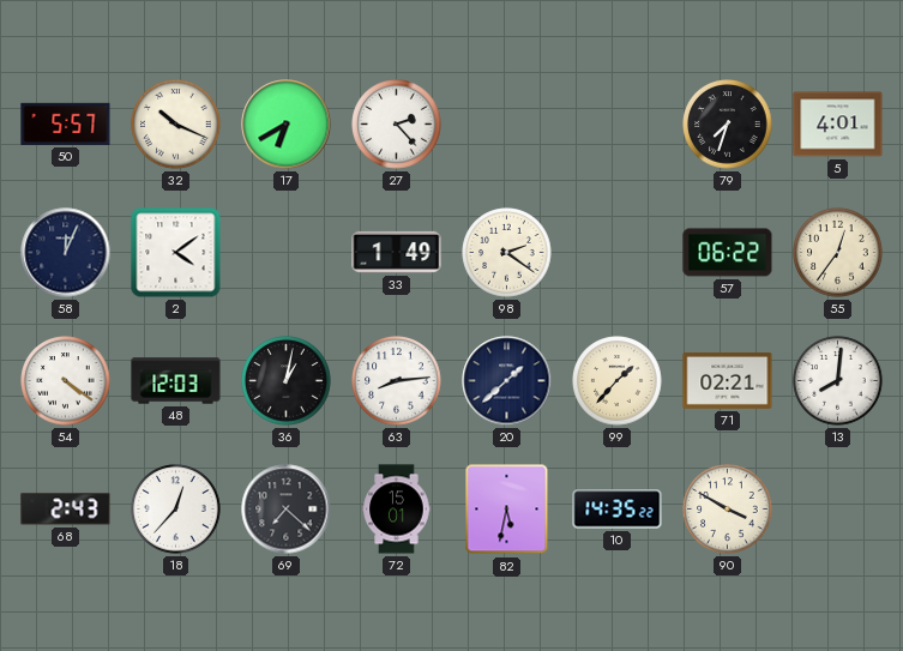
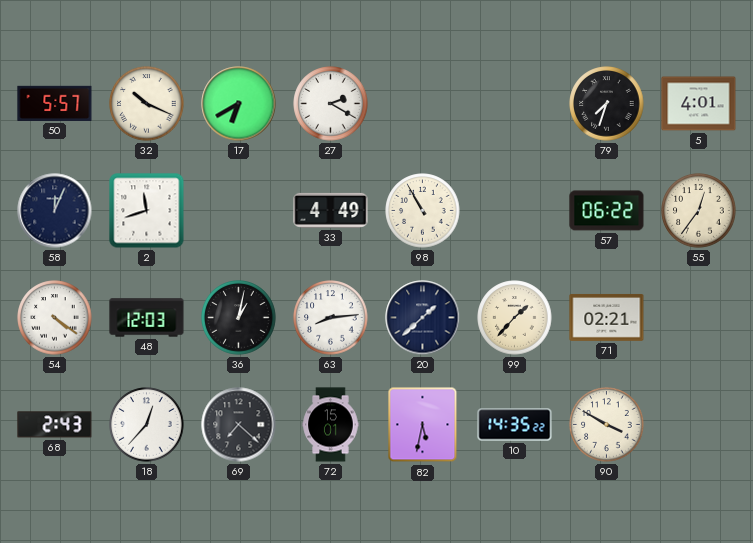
27: 2:23 -> 2:20
2: 4:09 -> 11:42
33: 1:49 -> 4:49
98: 2:21 -> 10:55
13: 8:01 -> none
